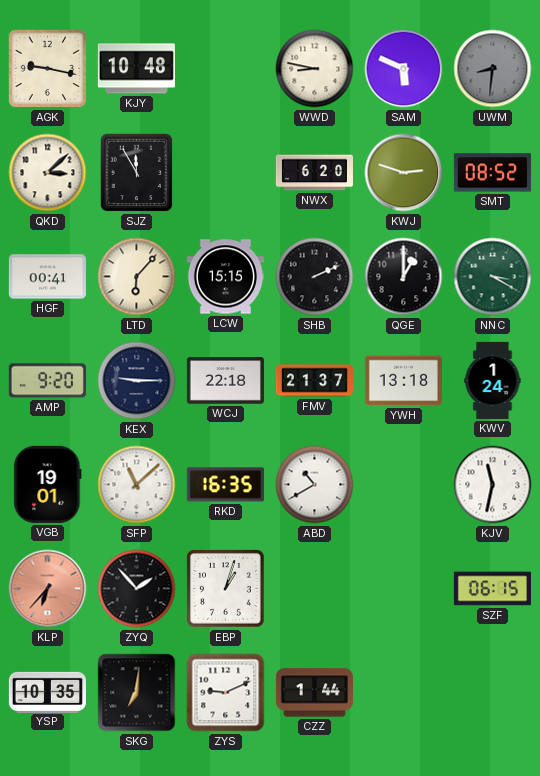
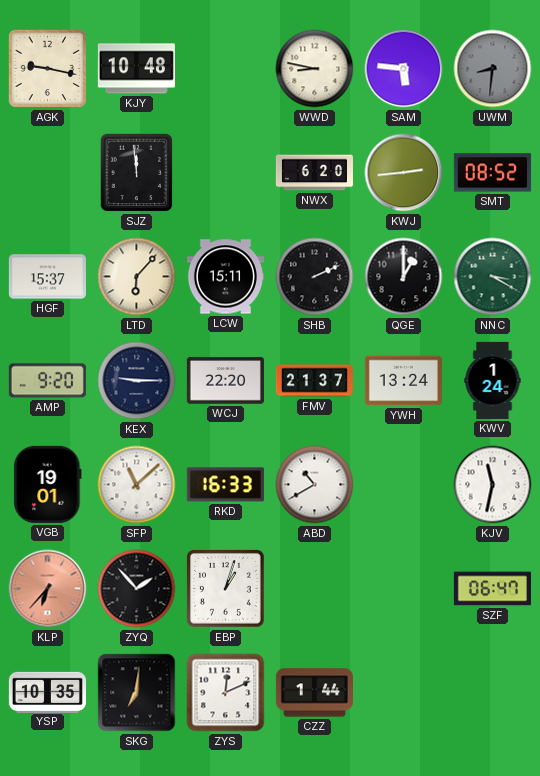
SAM: 5:49 -> 5:46
QKD: 3:08 -> none
SJZ: 11:55 -> 11:59
KWJ: 2:48 -> 2:44
HGF: 00:41 -> 15:37
LCW: 15:15 -> 15:11
WCJ: 22:18 -> 22:20
YWH: 13:18 -> 13:24
RKD: 16:35 -> 16:33
SZF: 06:15 -> 06:47
ZYS: 9:11 -> 12:11
